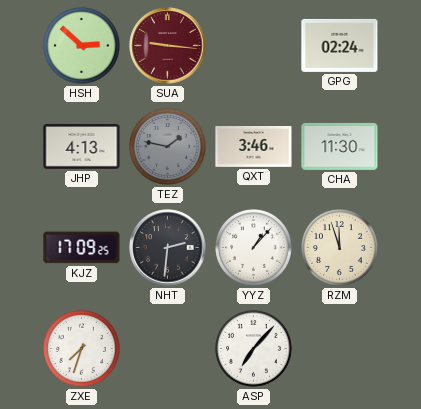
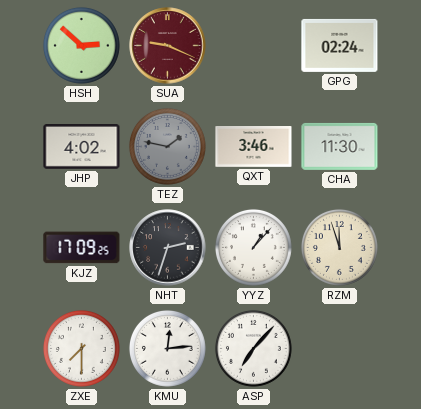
SUA: 9:16 -> 9:19
JHP: 4:13 -> 4:02
NHT: 2:31 -> 2:33
ZXE: 7:33 -> 7:30
KMU: none -> 12:14
